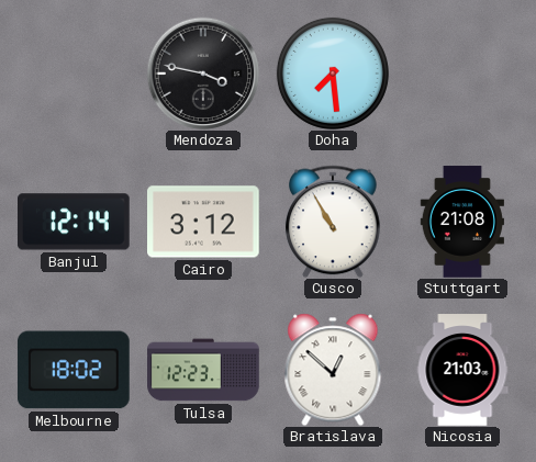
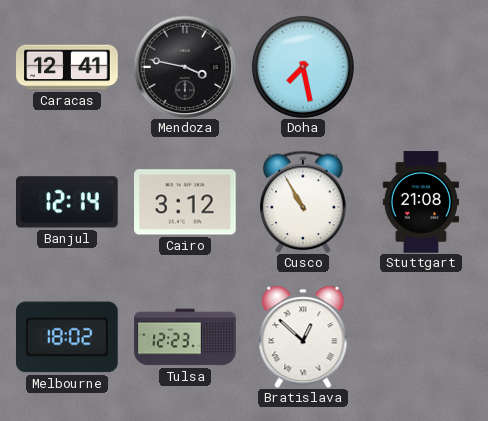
Caracas: none -> 12:41
Doha: 7:29 -> 7:28
Nicosia: 21:03 -> none
